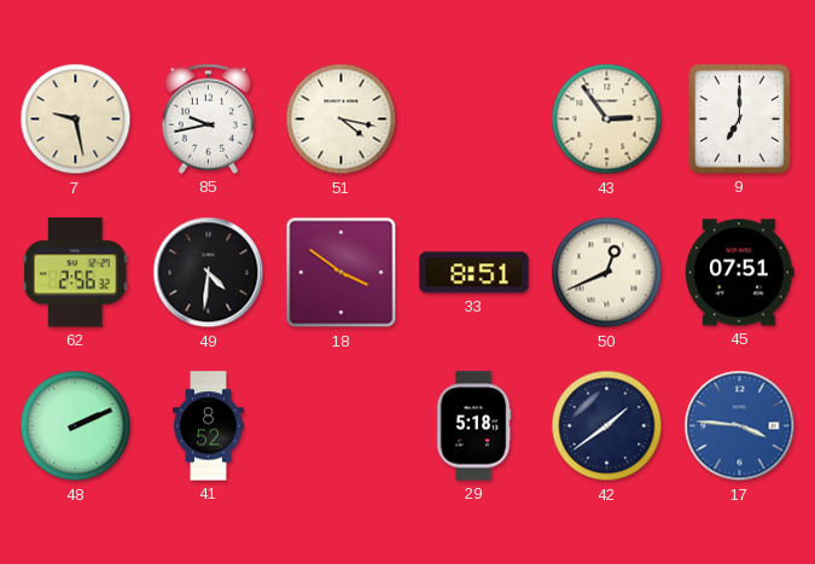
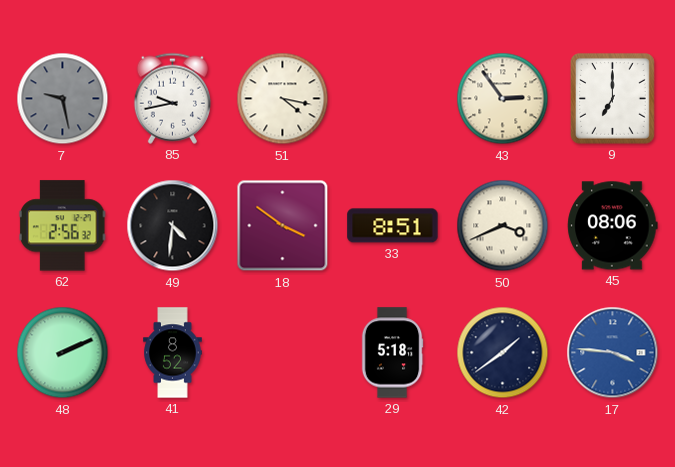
7 dial: cream -> grey
50: 12:41 -> 3:41
45: 07:51 -> 08:06
